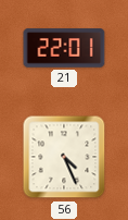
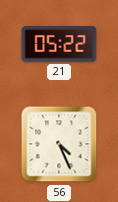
21: 22:01 -> 05:22
